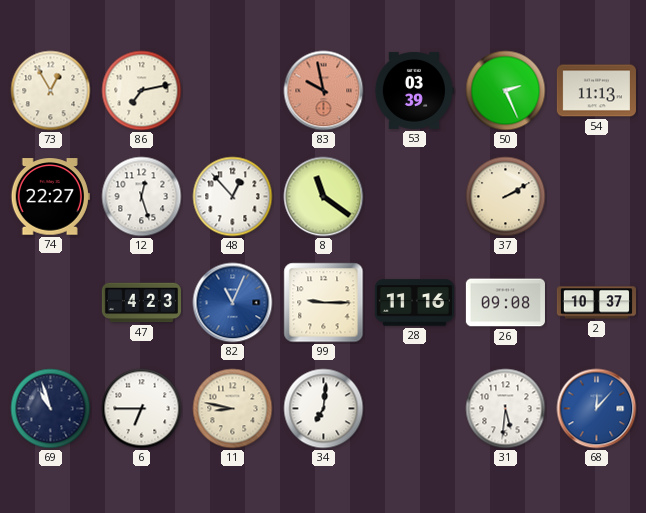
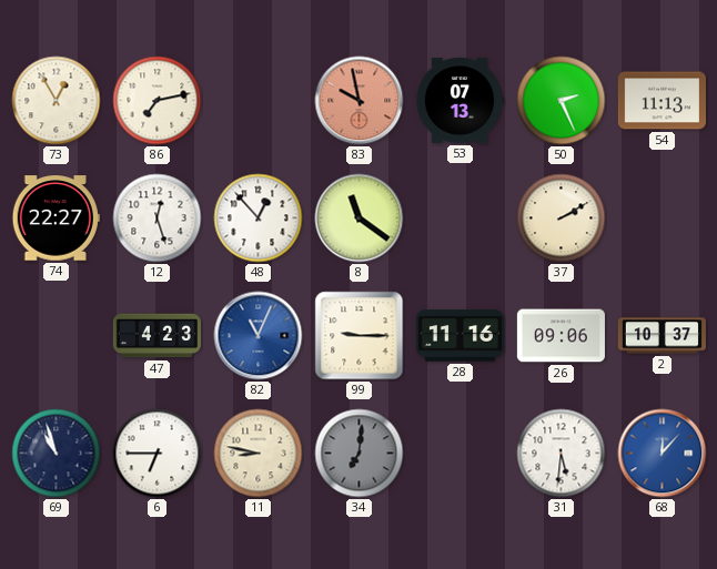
53: 03:39 -> 07:13
26: 09:08 -> 09:06
34 dial: white -> grey
